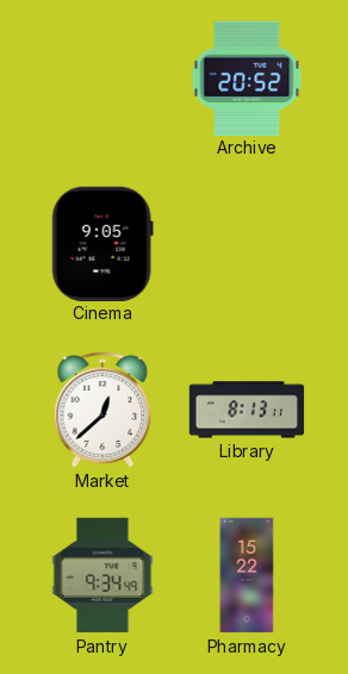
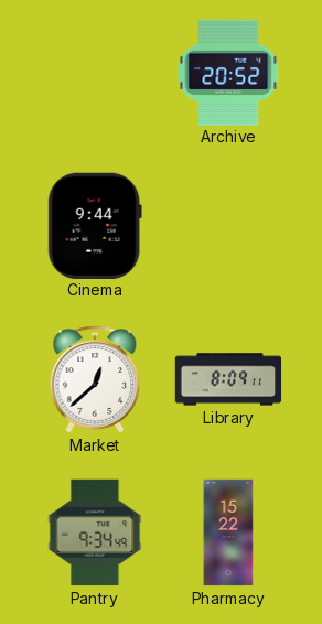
Cinema: 9:05 -> 9:44
Library: 8:13 -> 8:09
